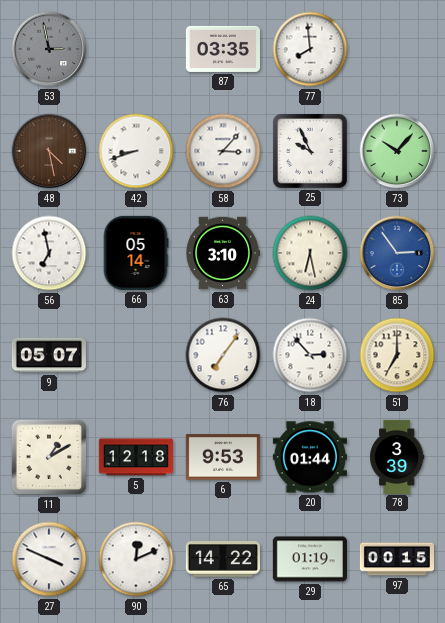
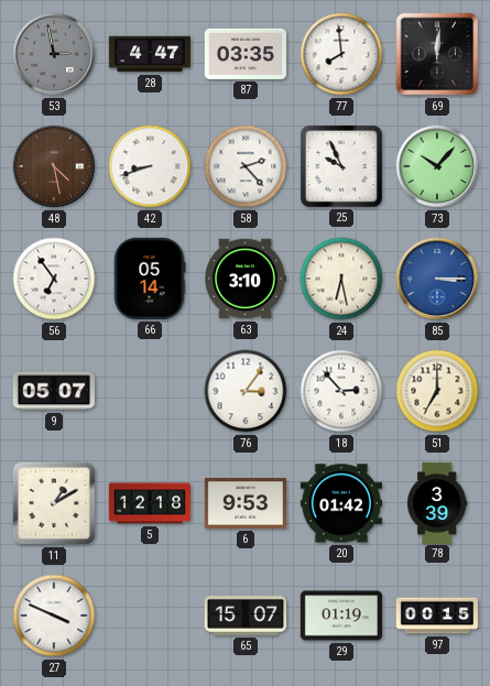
28: none -> 4:47
69: none -> 12:01
58: 3:07 -> 2:23
56: 6:58 -> 6:54
85: 2:54 -> 3:15
76: 7:06 -> 3:06
20: 01:44 -> 01:42
90: 12:11 -> none
65: 14:22 -> 15:07
